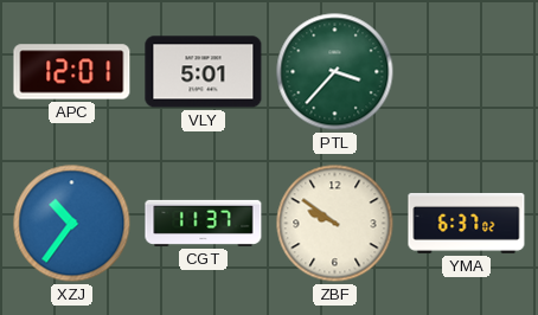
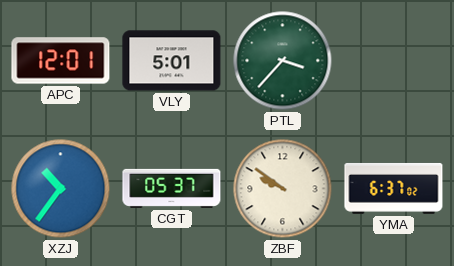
CGT: 11:37 -> 05:37
